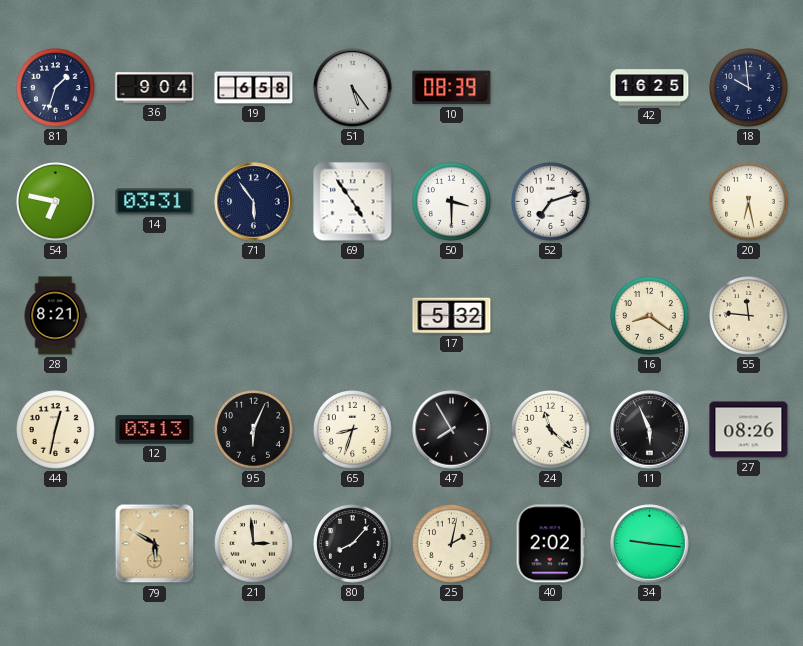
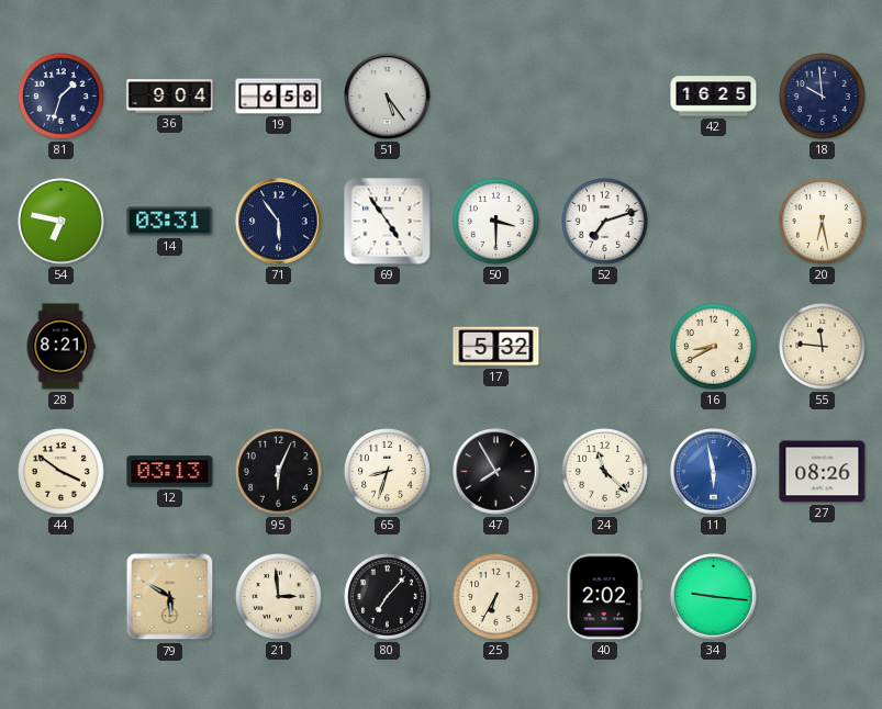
10: 08:39 -> none
16: 8:21 -> 8:40
44: 12:32 -> 3:51
11: 5:56 -> 5:58
11 dial: black -> blue
80: 8:07 -> 7:07
25: 2:02 -> 6:35
